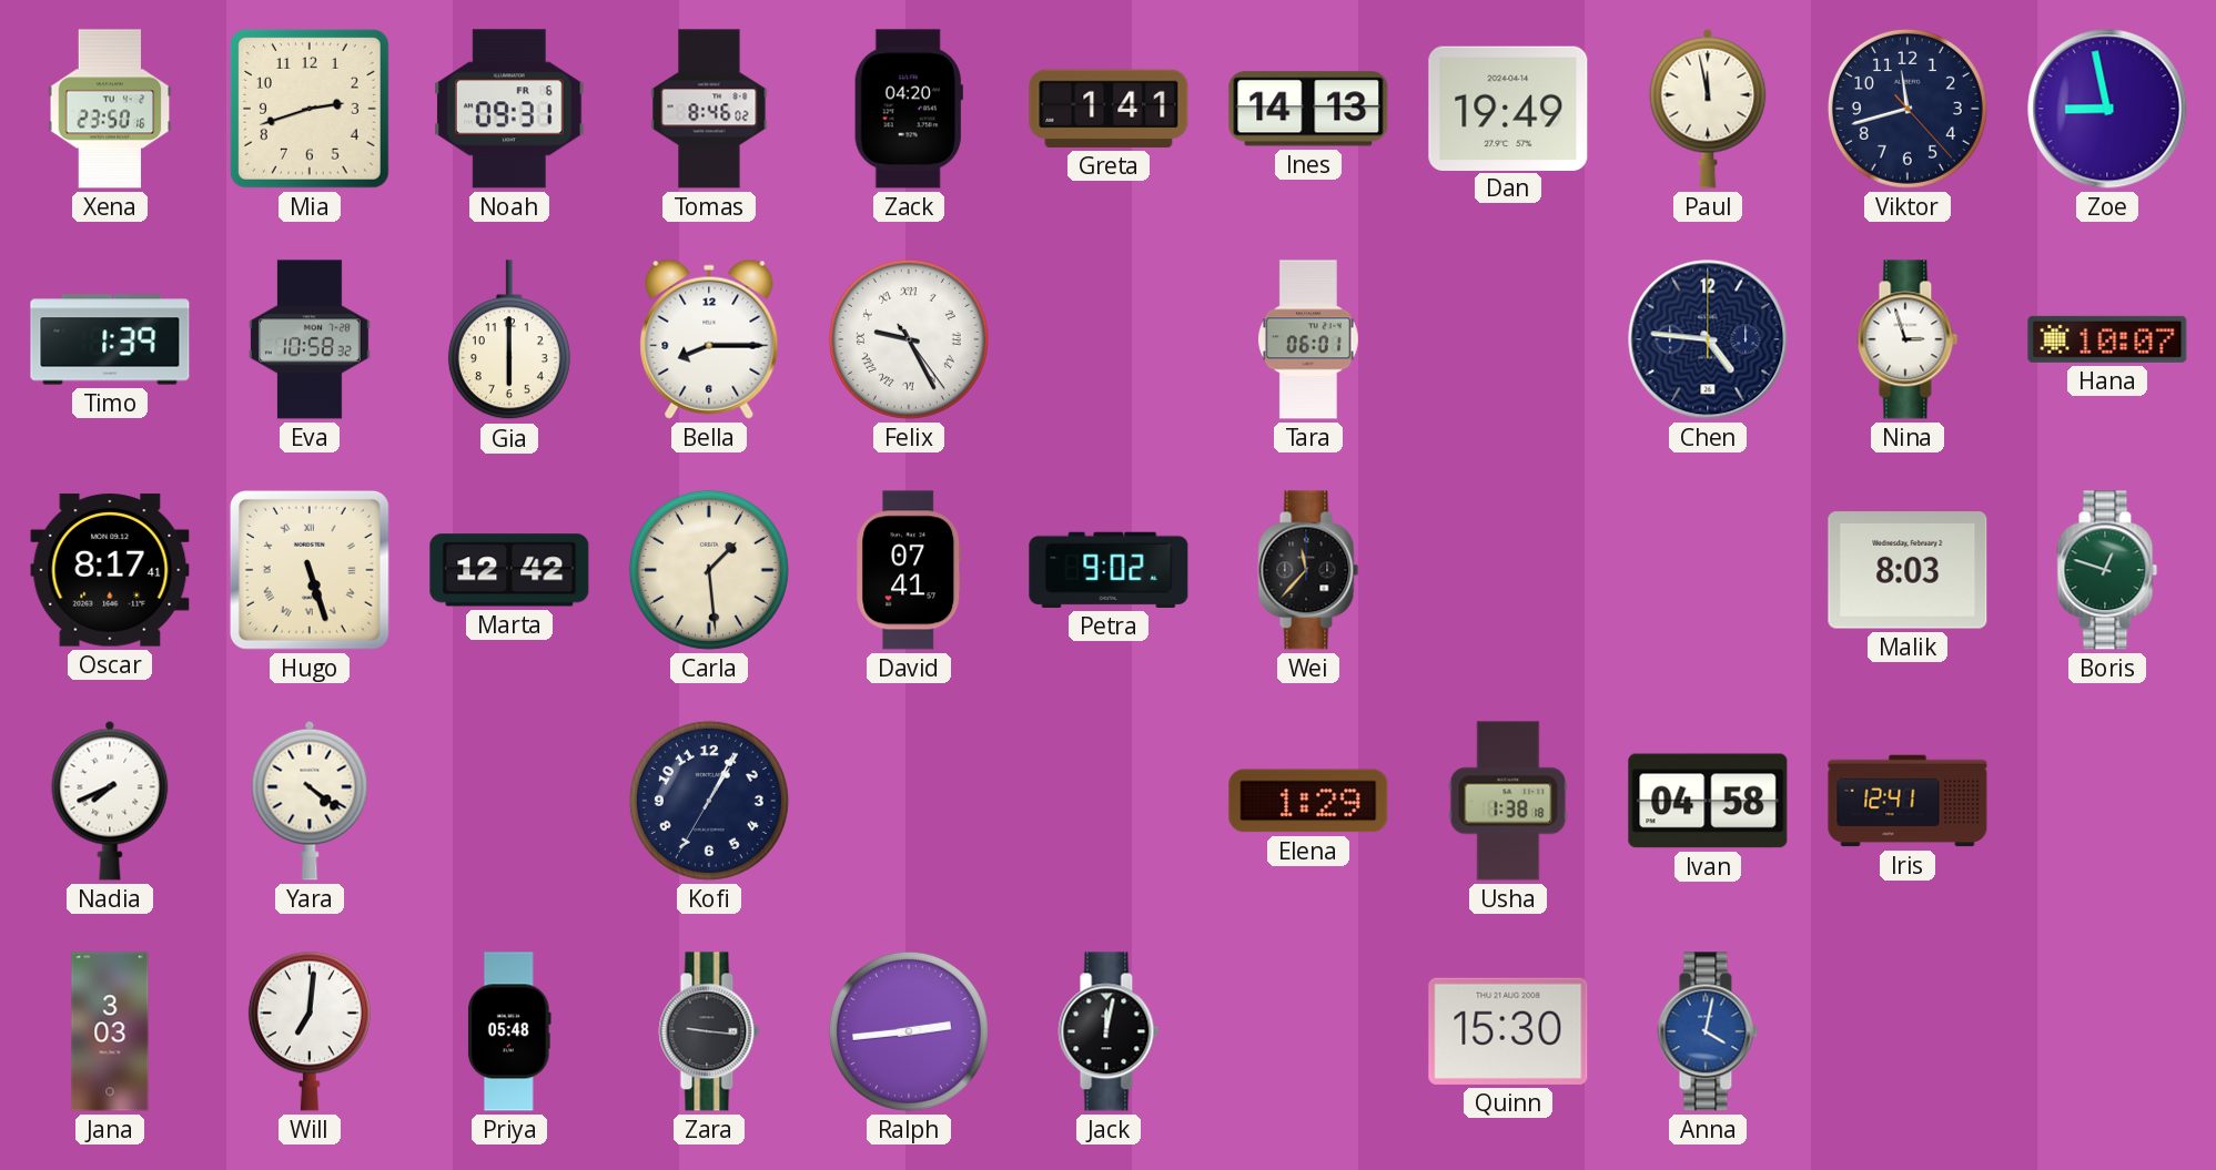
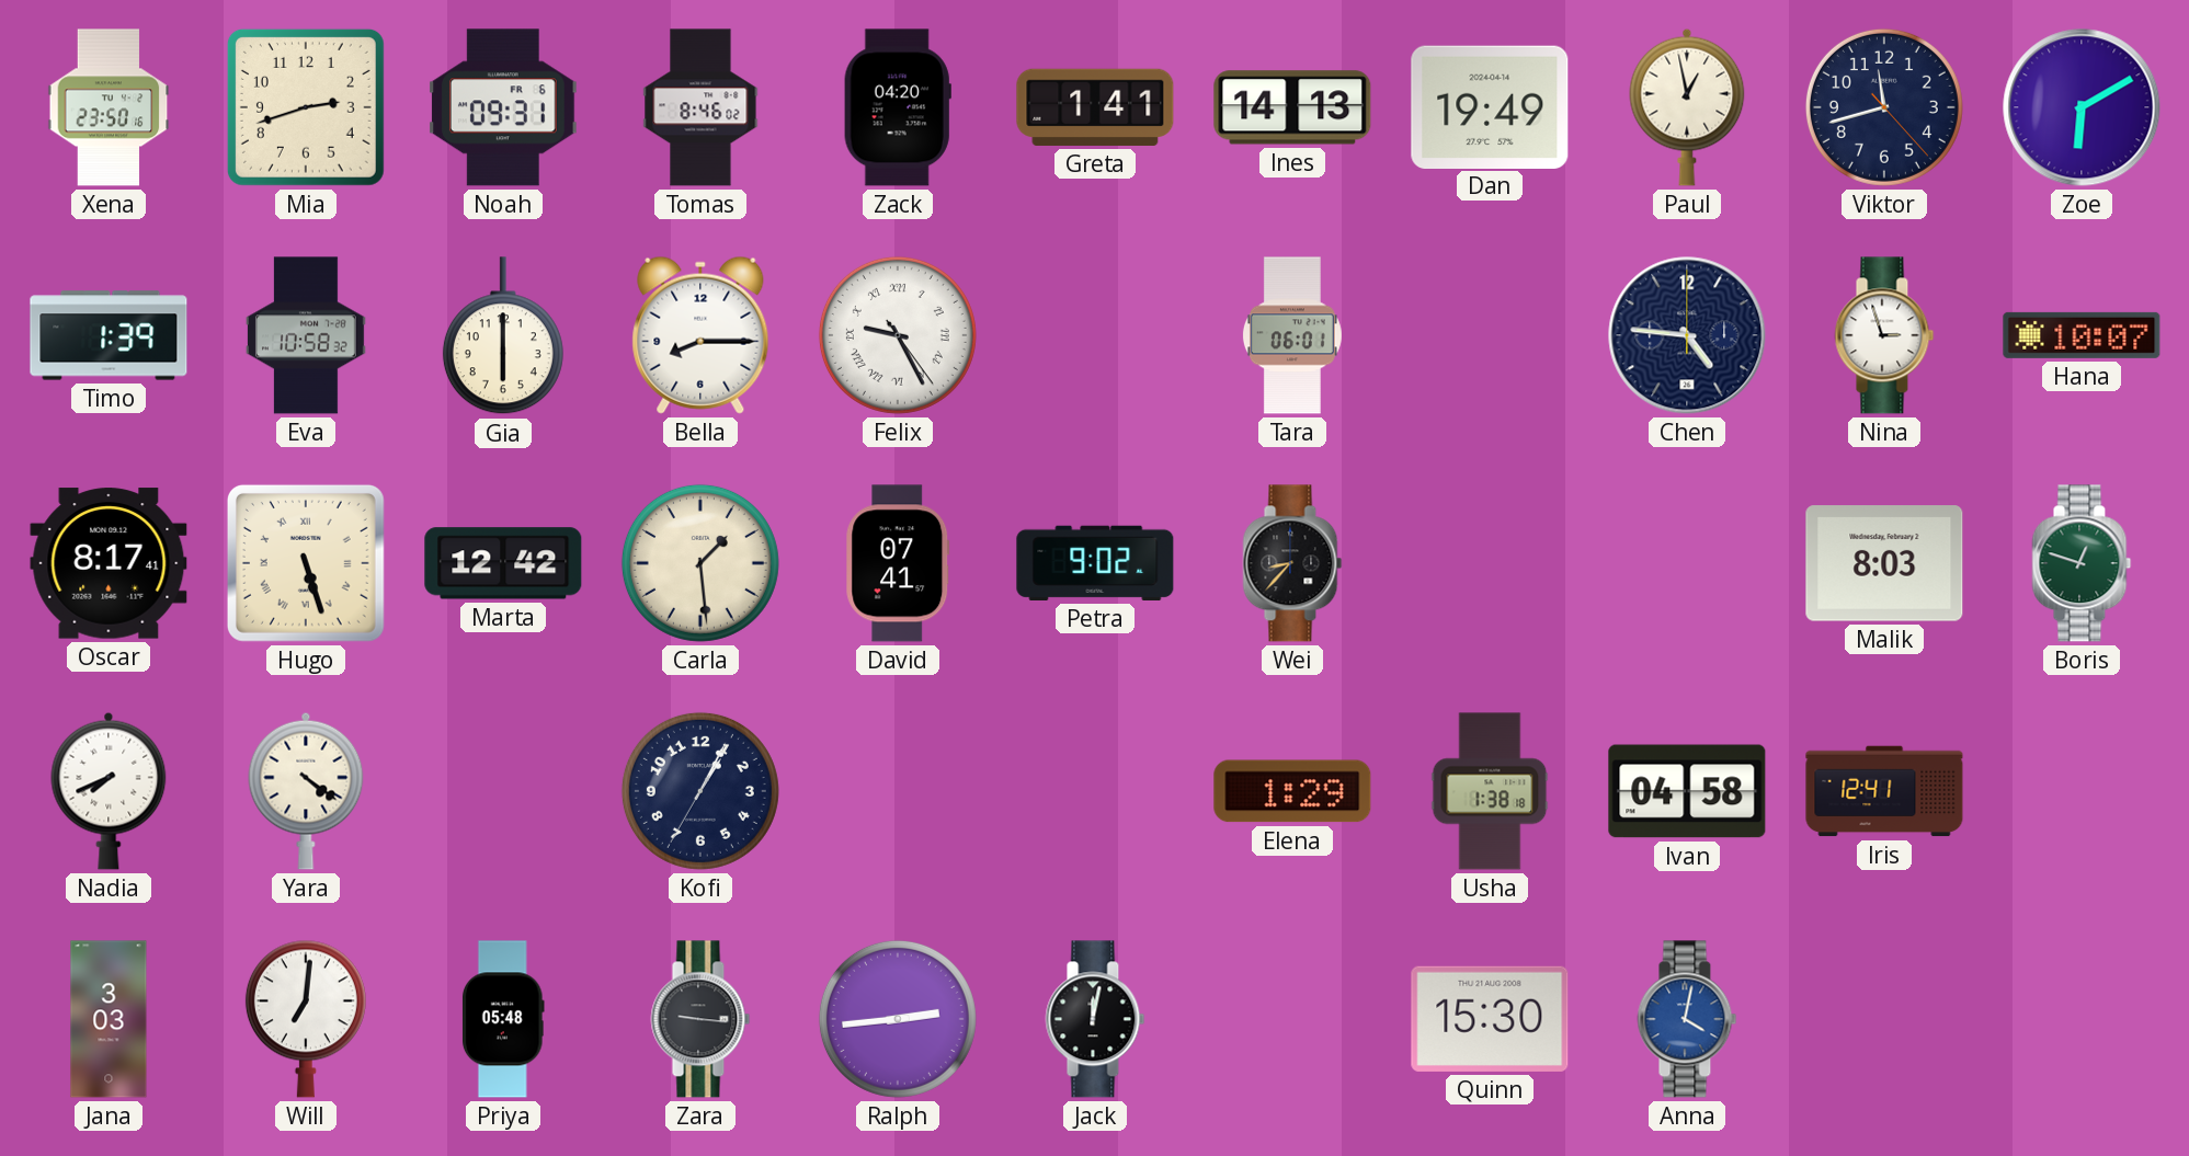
Paul: 11:58 -> 12:58
Zoe: 8:58 -> 6:10
Wei: 11:37 -> 8:37
